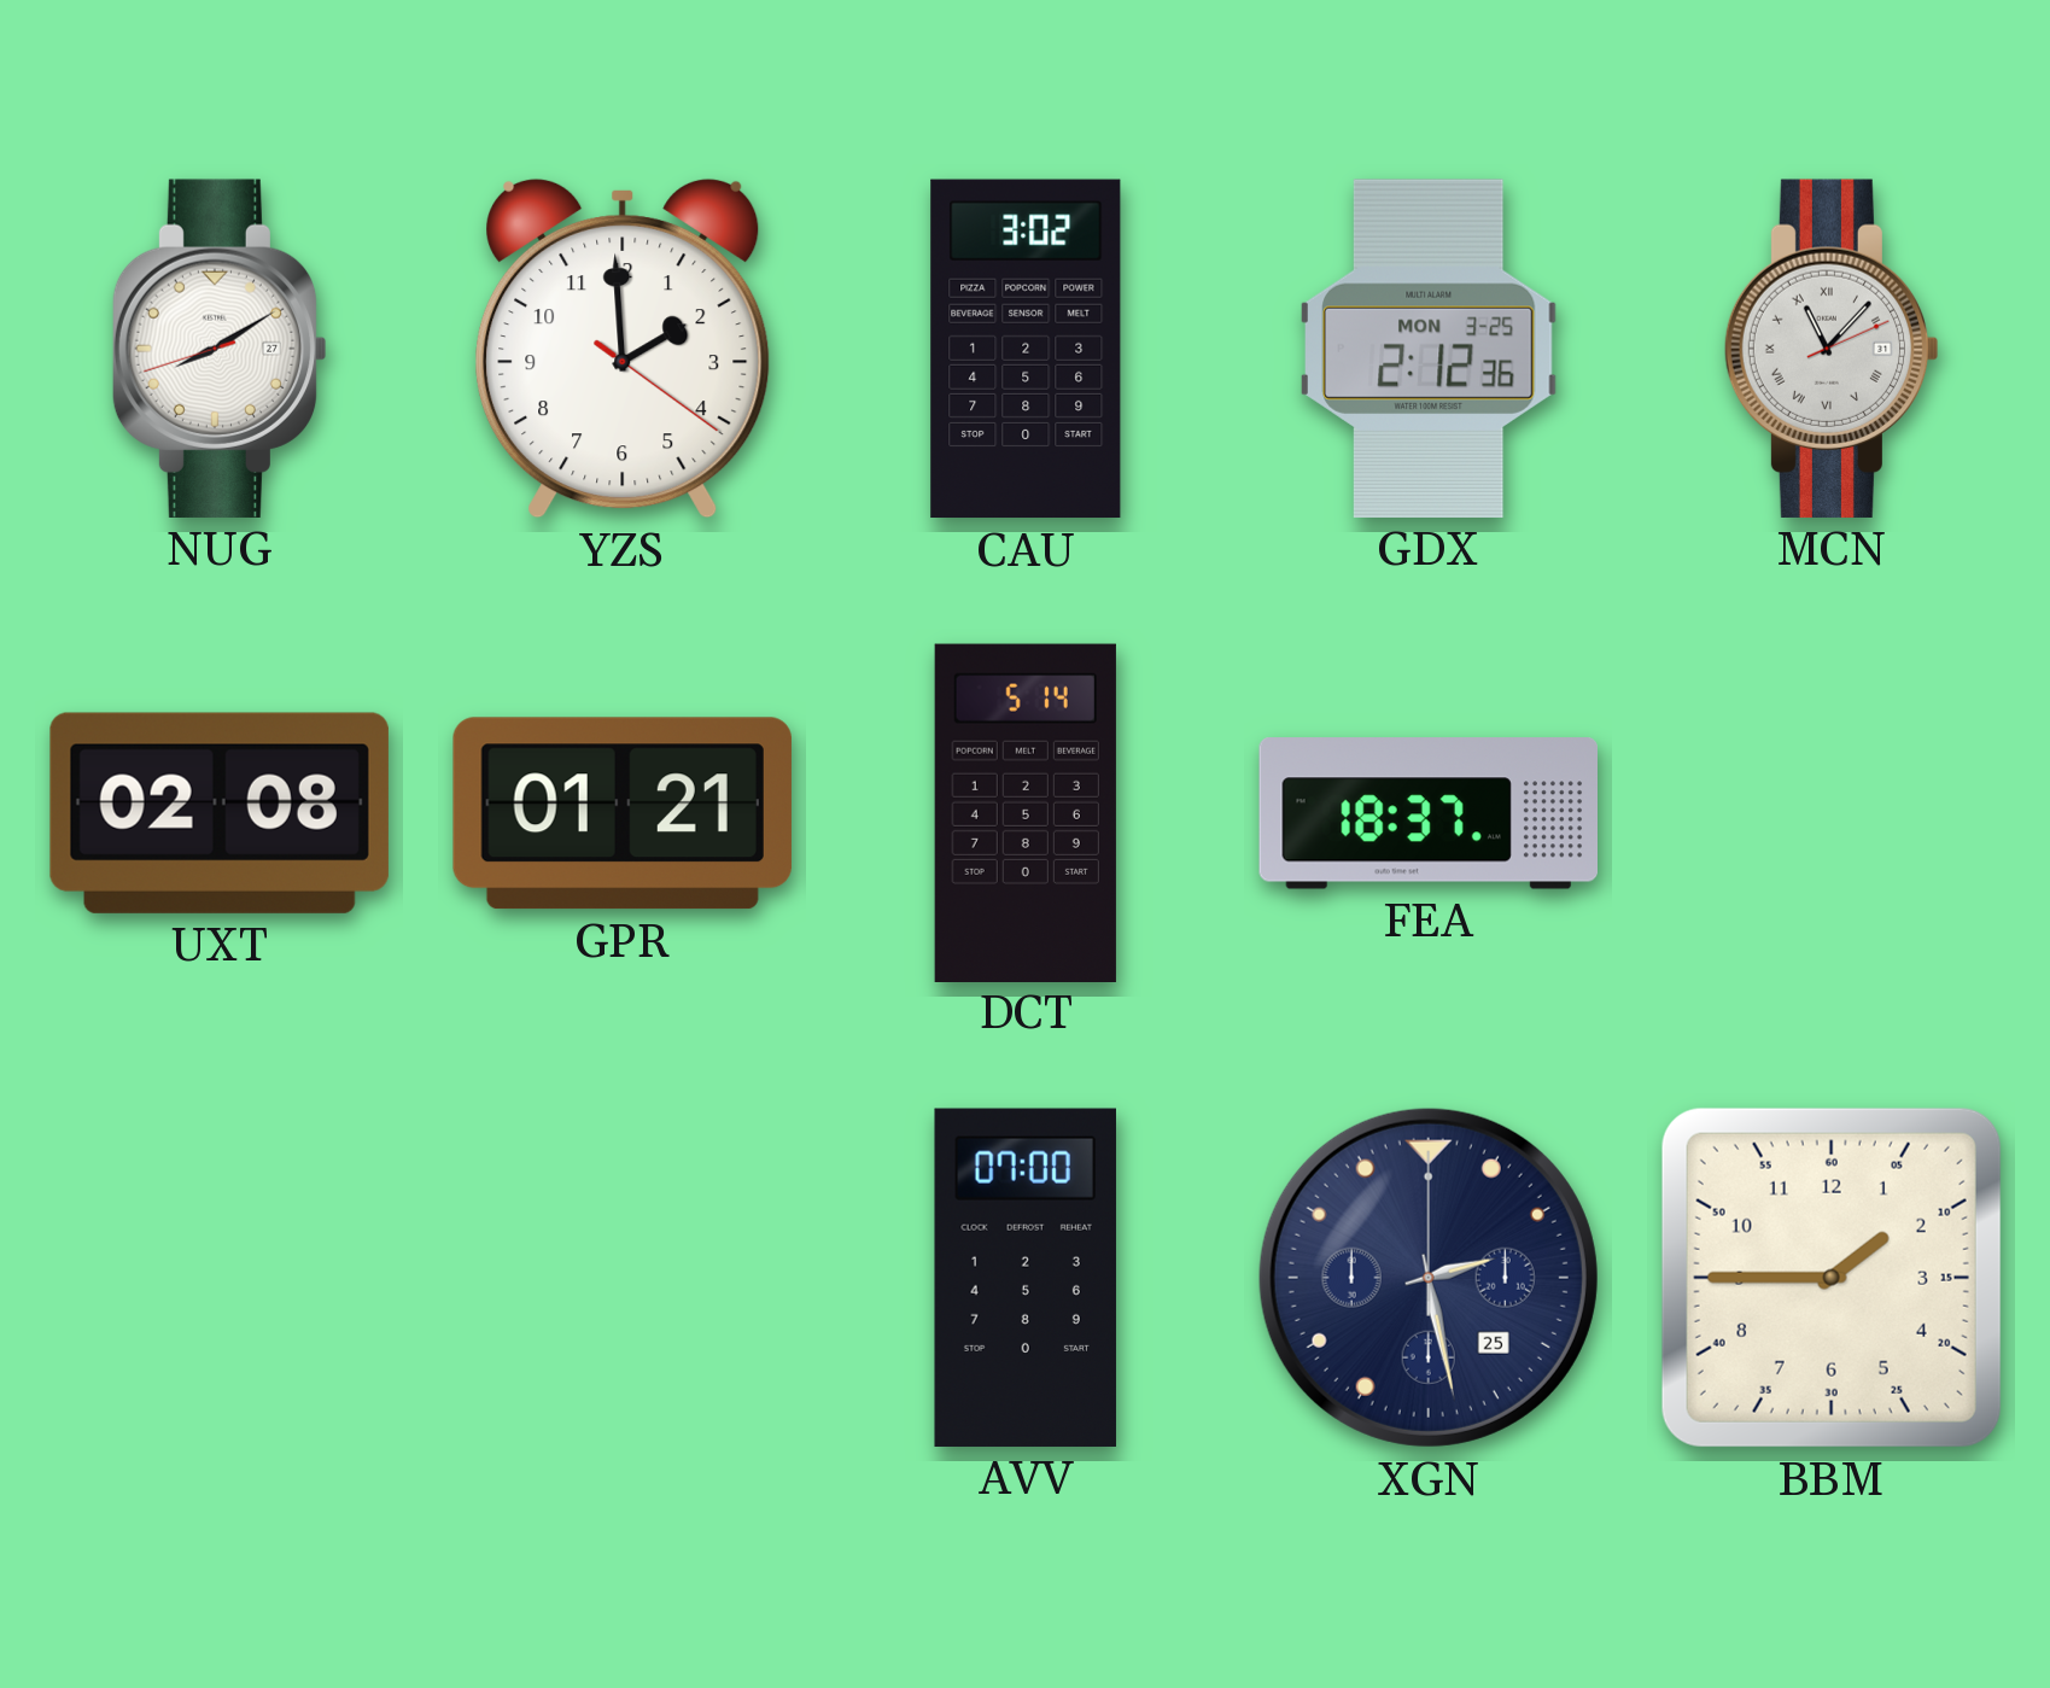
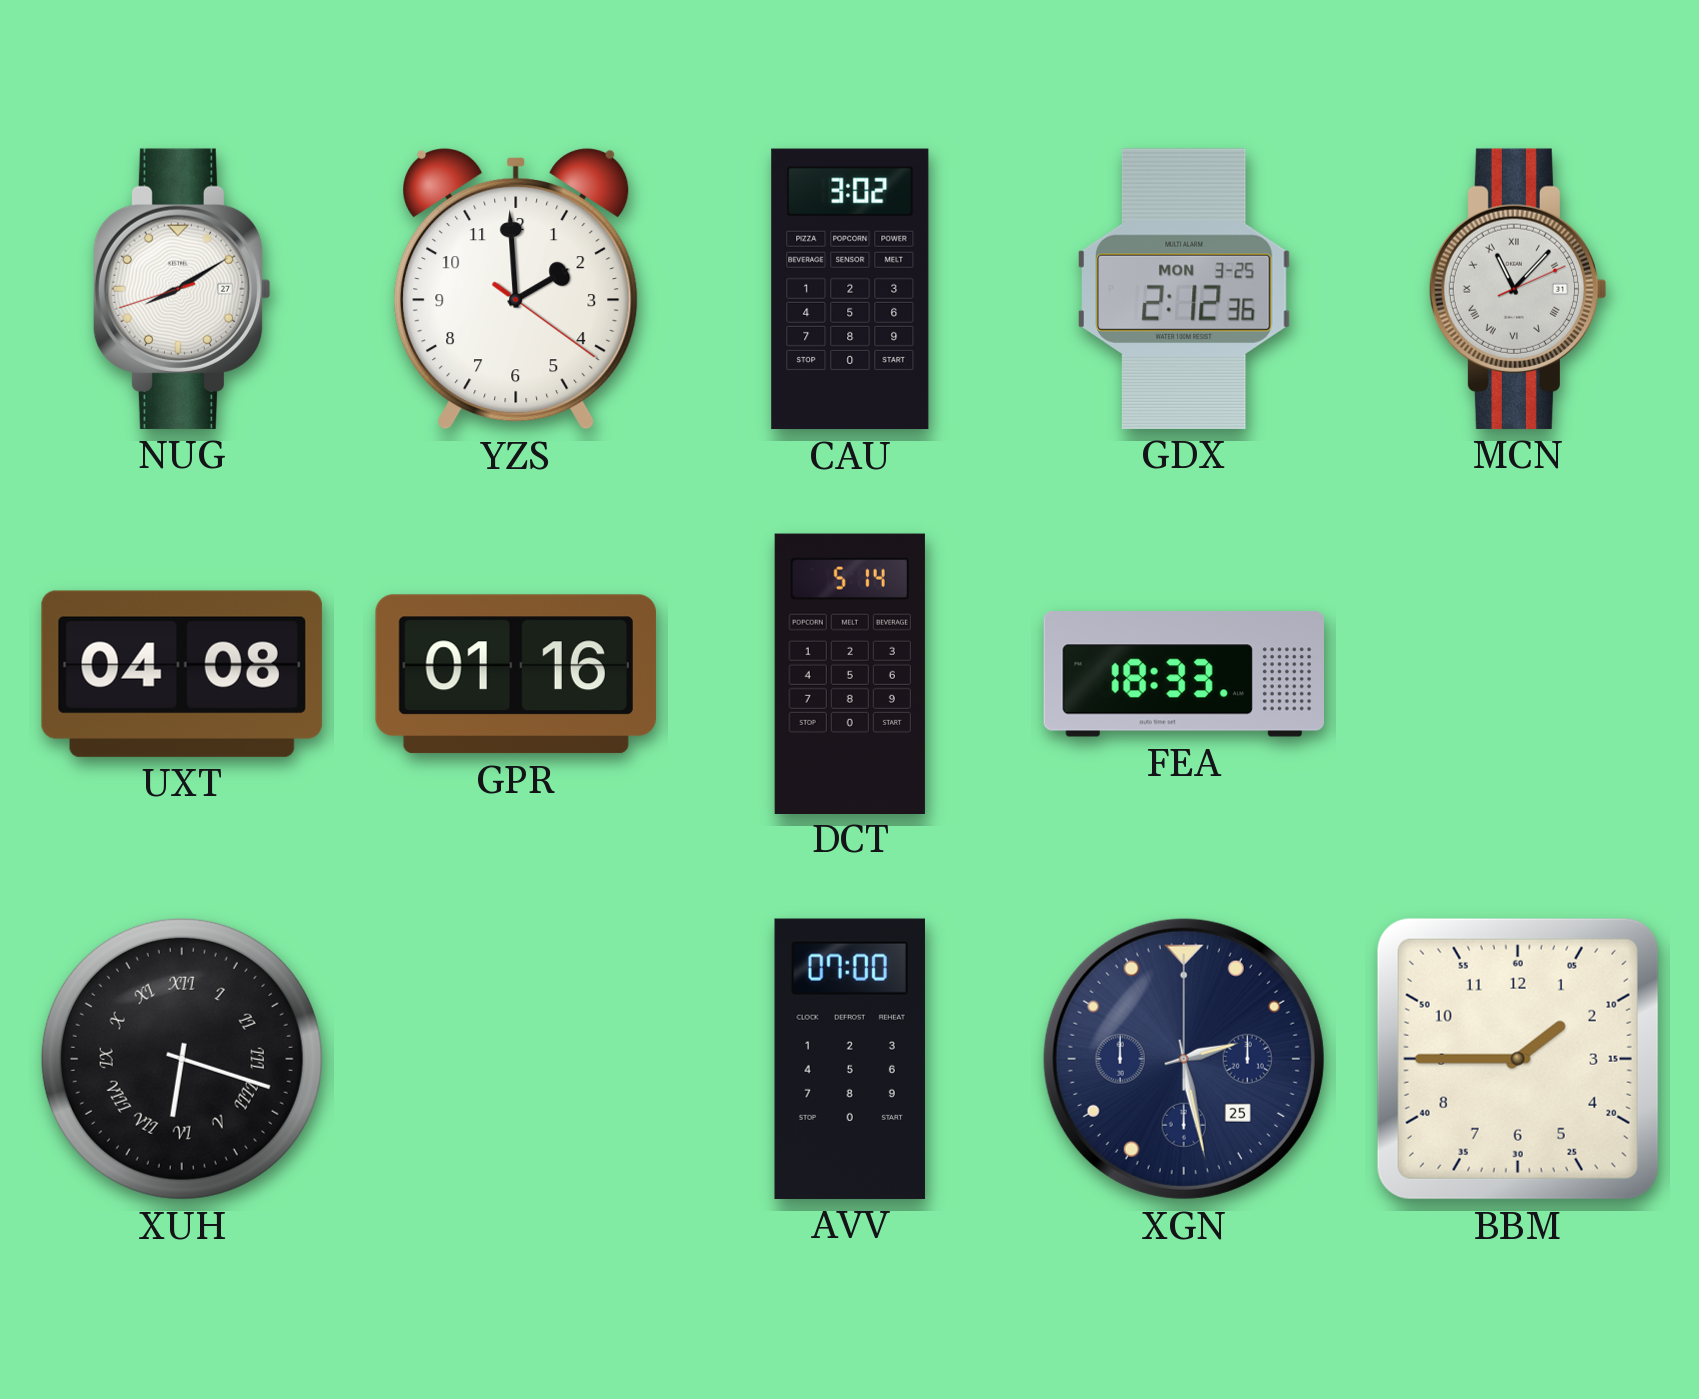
UXT: 02:08 -> 04:08
GPR: 01:21 -> 01:16
FEA: 18:37 -> 18:33
XUH: none -> 6:18
